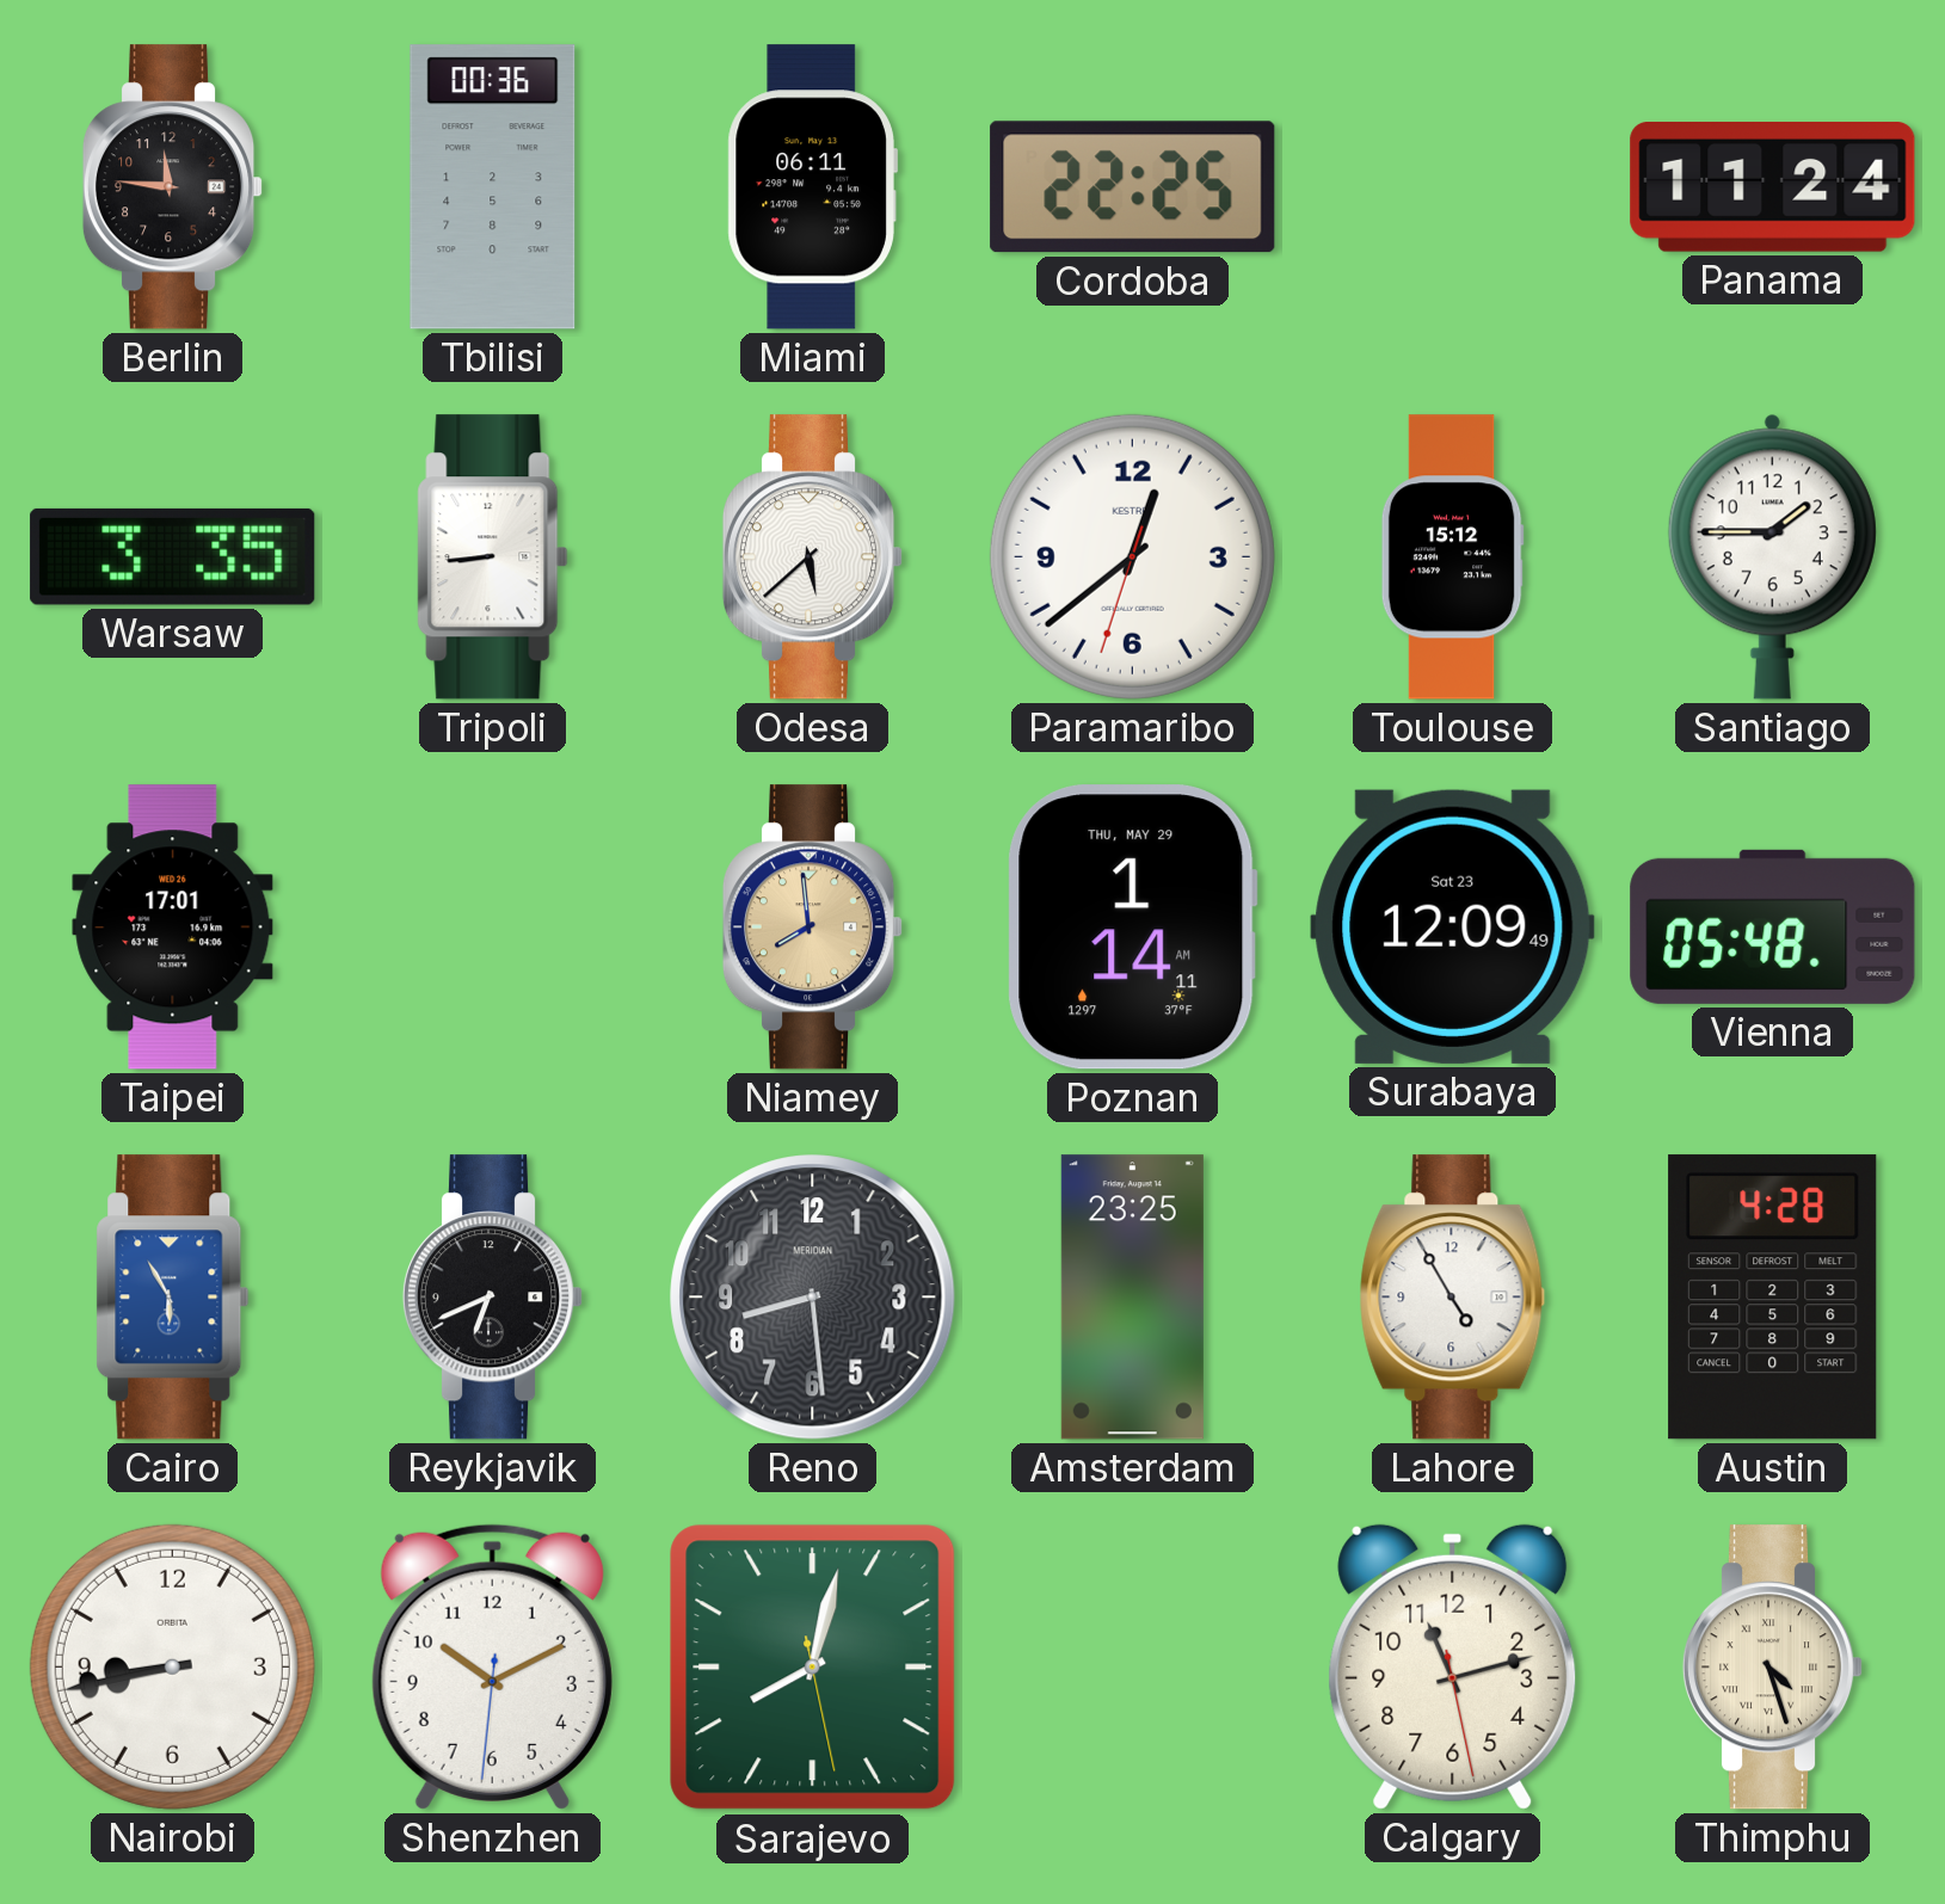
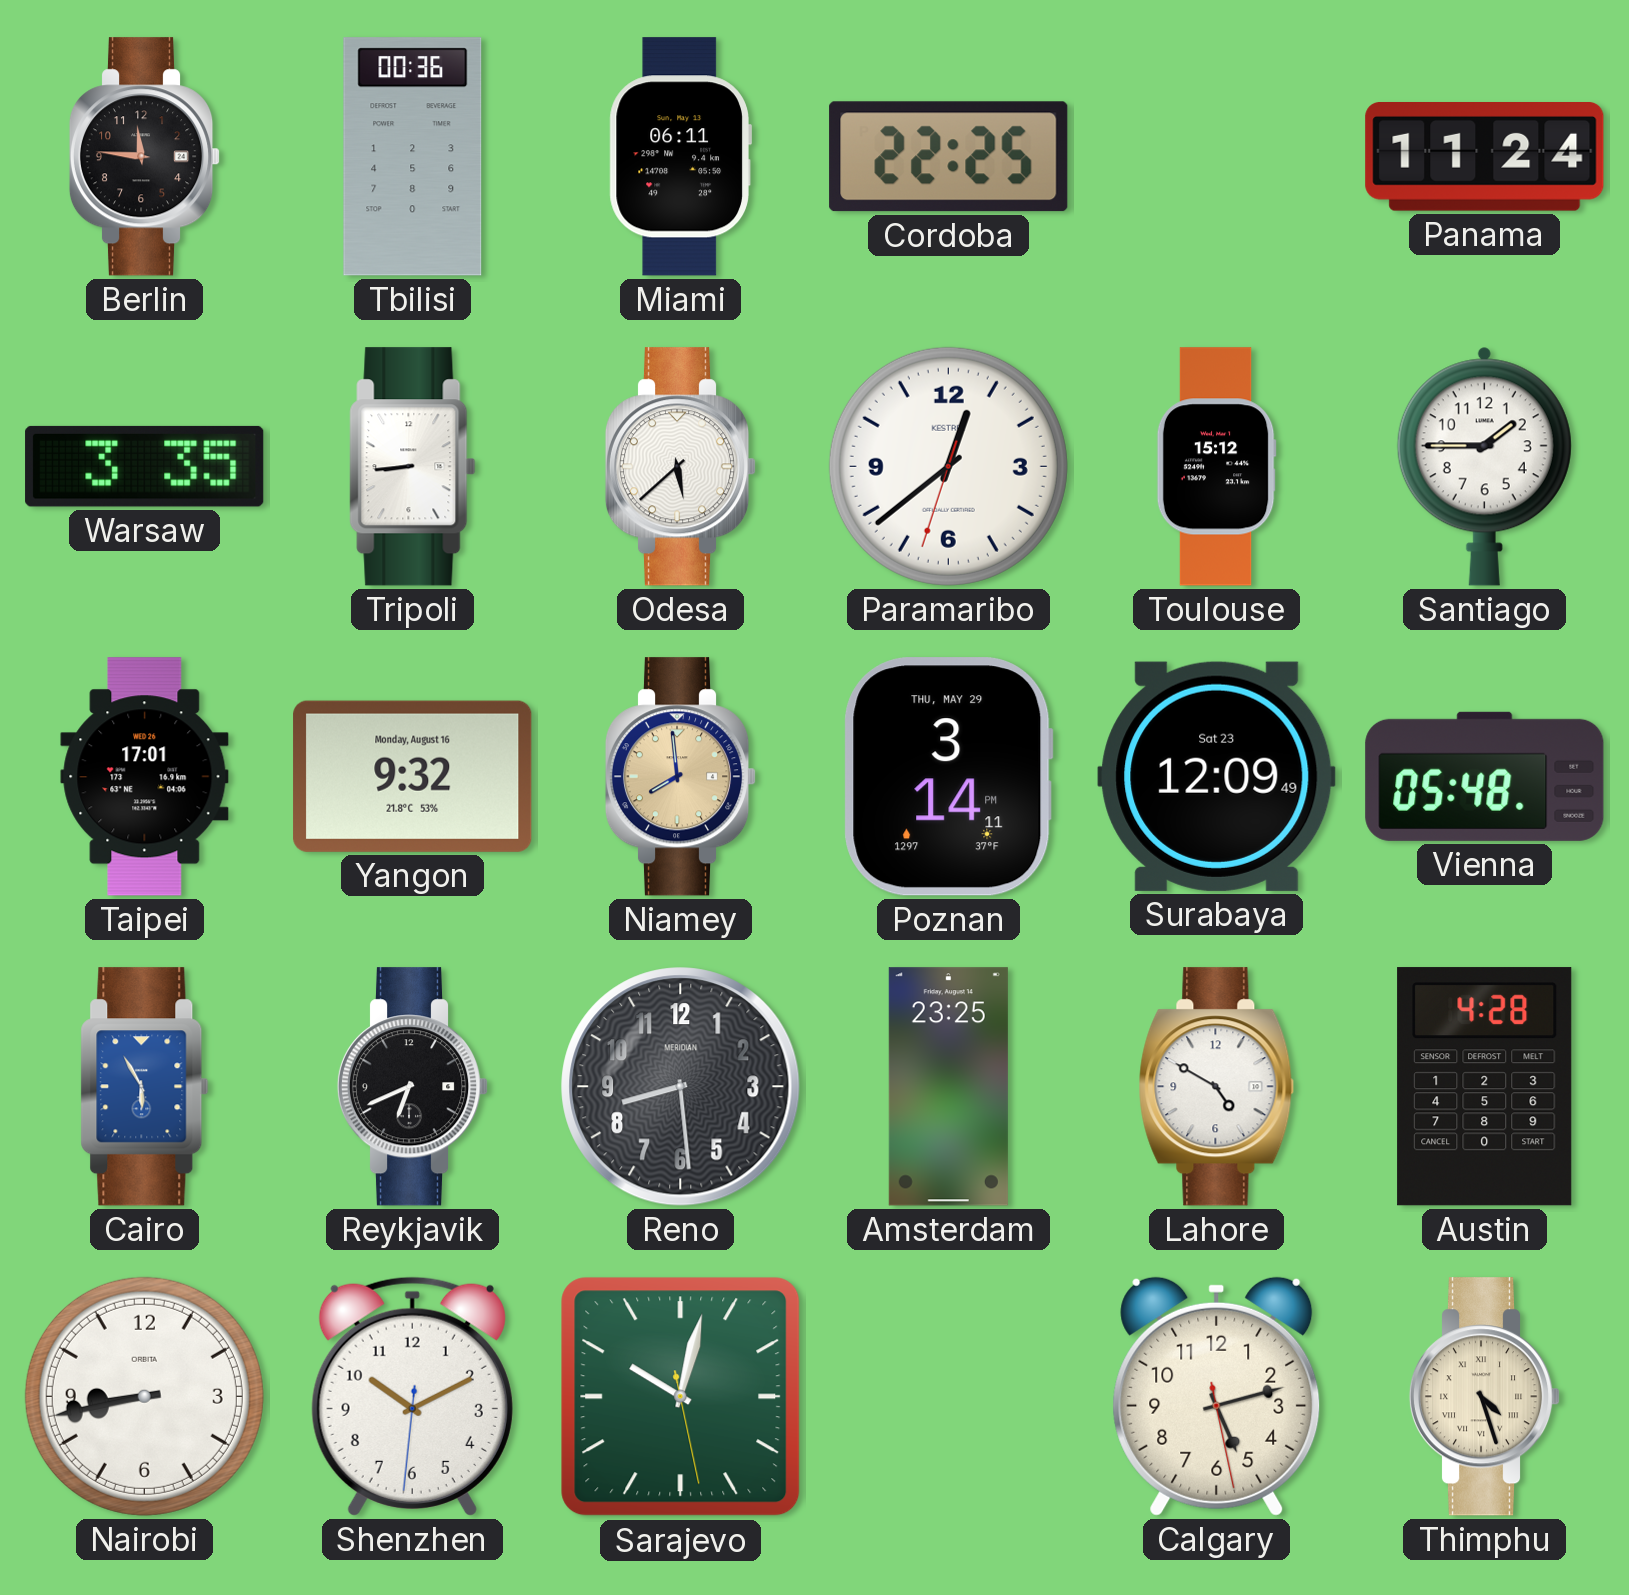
Yangon: none -> 9:32
Poznan: 1:14 -> 3:14
Lahore: 4:55 -> 4:50
Sarajevo: 8:02 -> 10:02
Calgary: 11:12 -> 5:12
